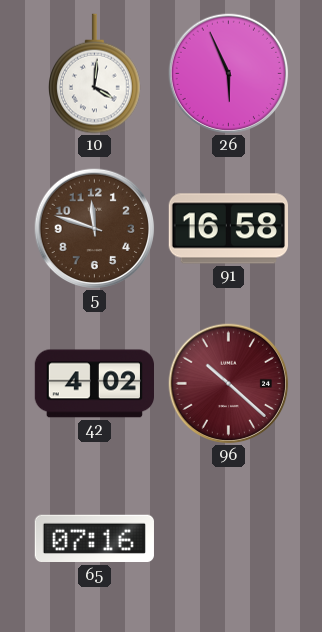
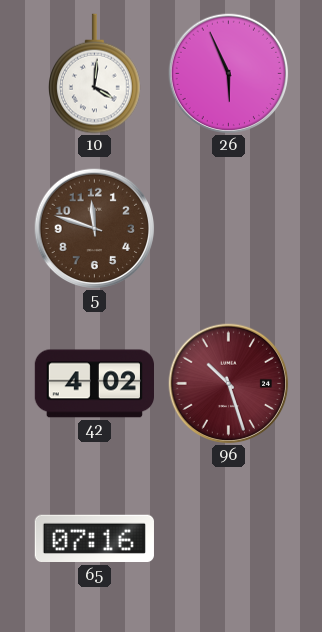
91: 16:58 -> none
96: 10:22 -> 10:27
